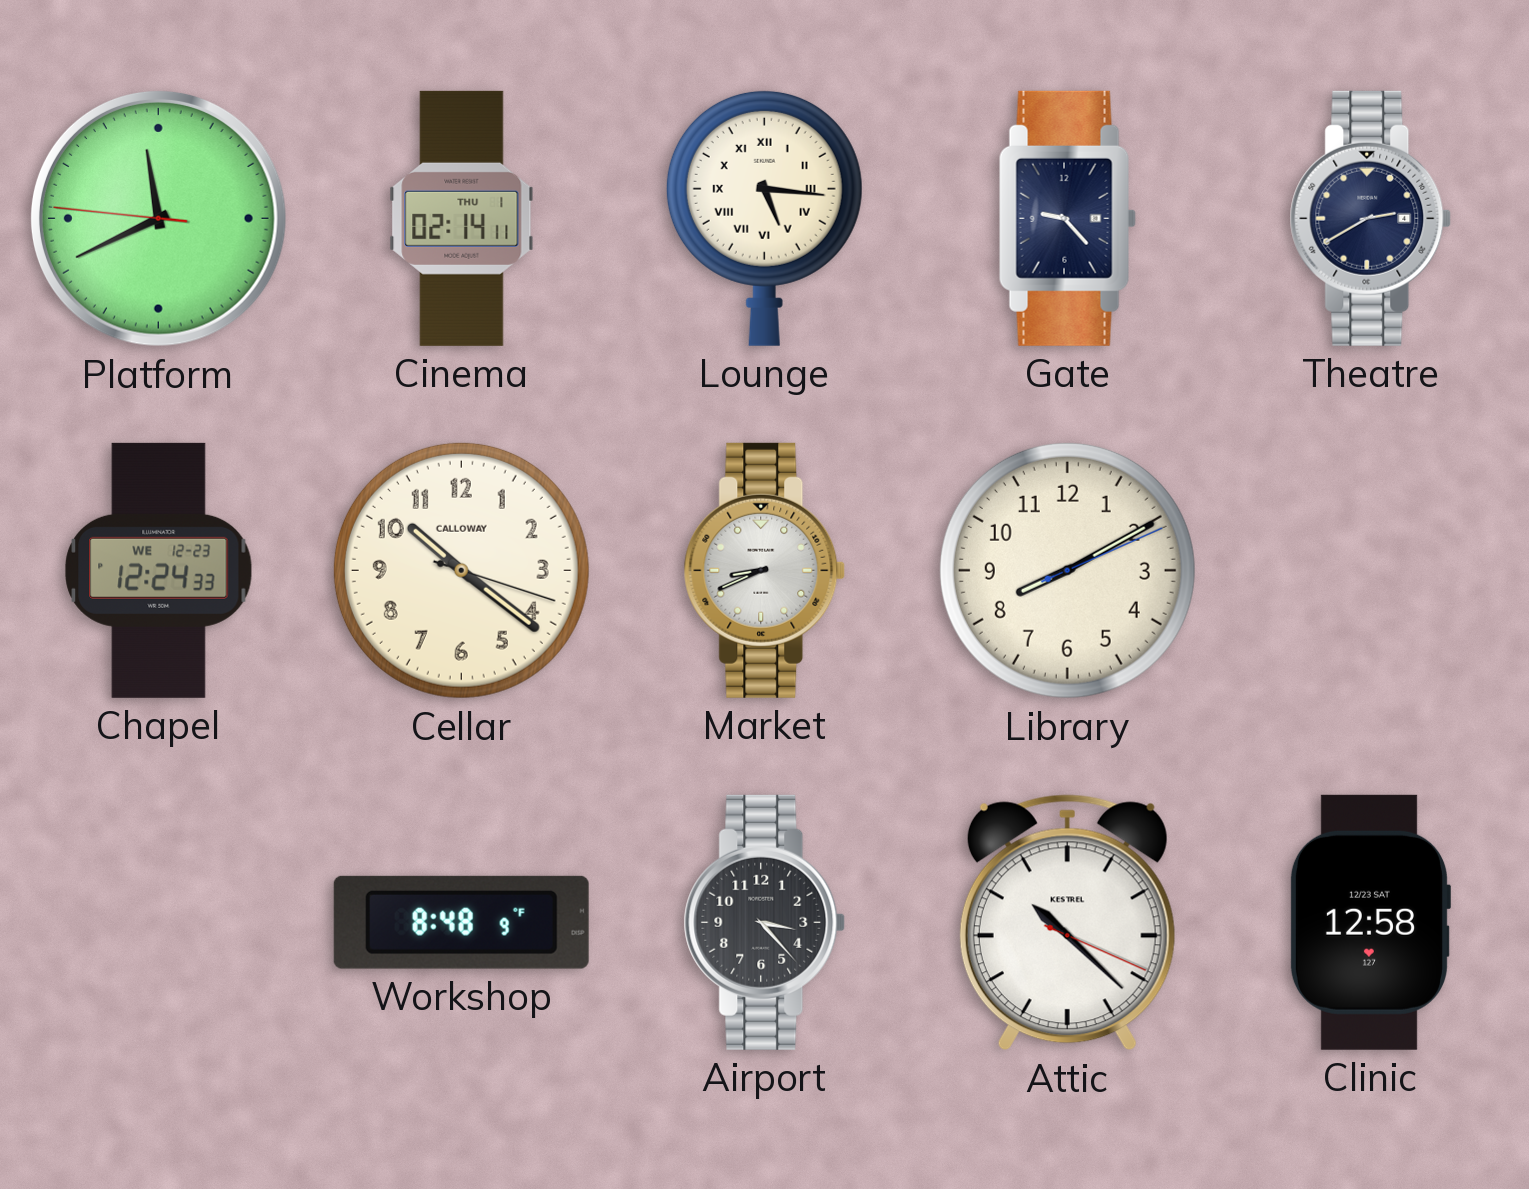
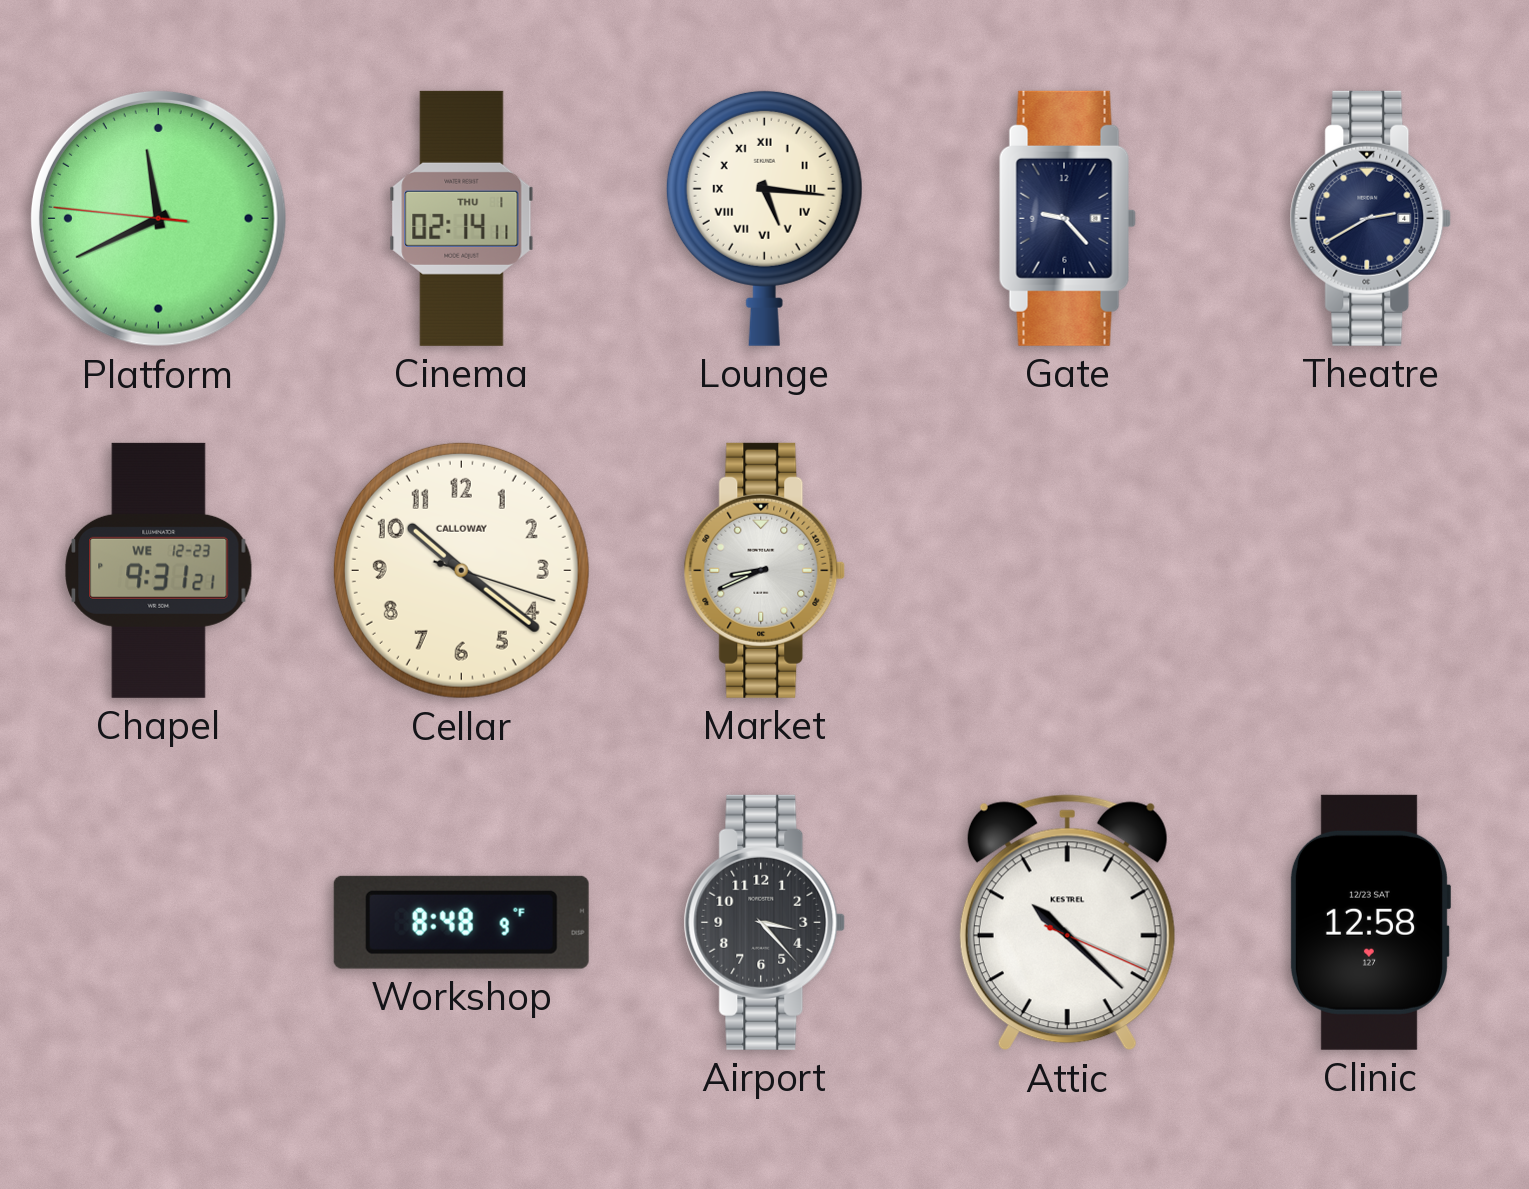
Chapel: 12:24 -> 9:31
Library: 8:10 -> none
